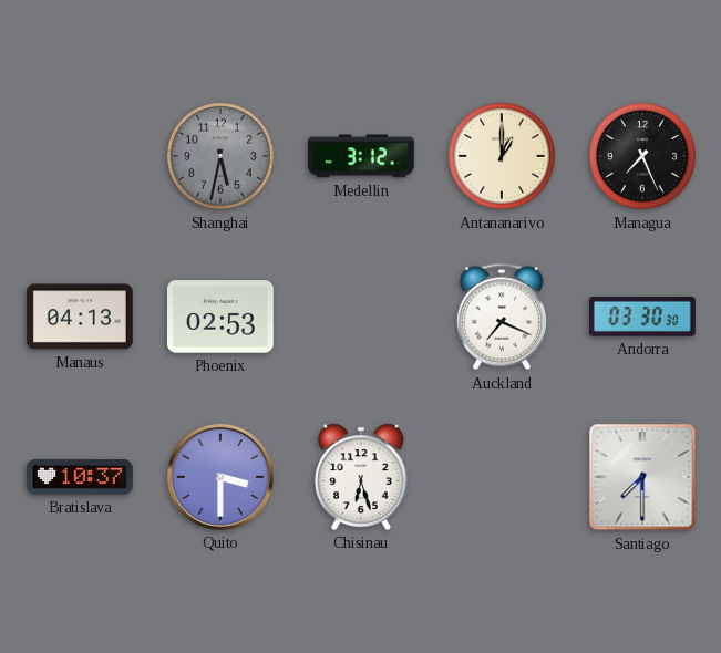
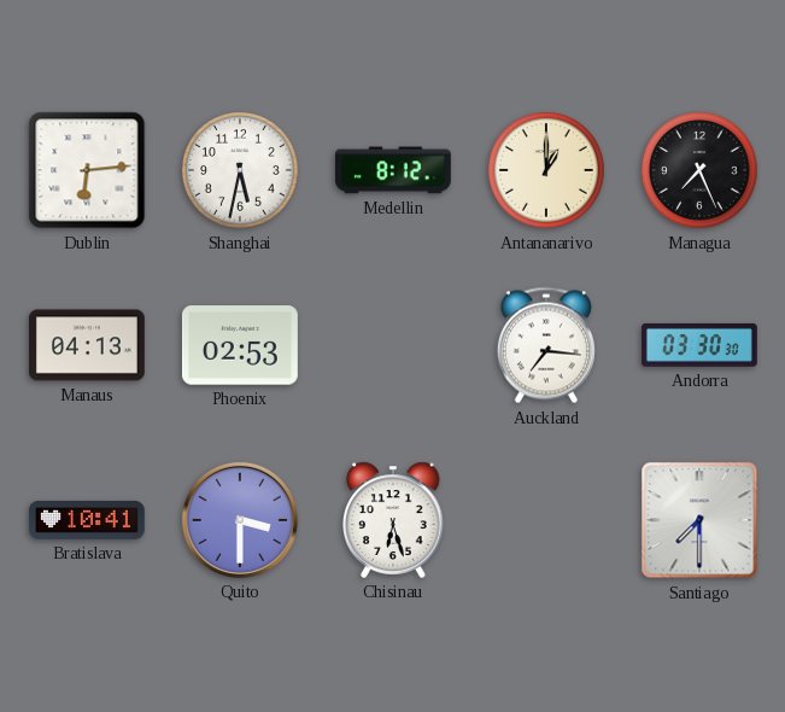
Dublin: none -> 6:14
Shanghai dial: grey -> white
Medellin: 3:12 -> 8:12
Auckland: 7:19 -> 7:16
Bratislava: 10:37 -> 10:41
